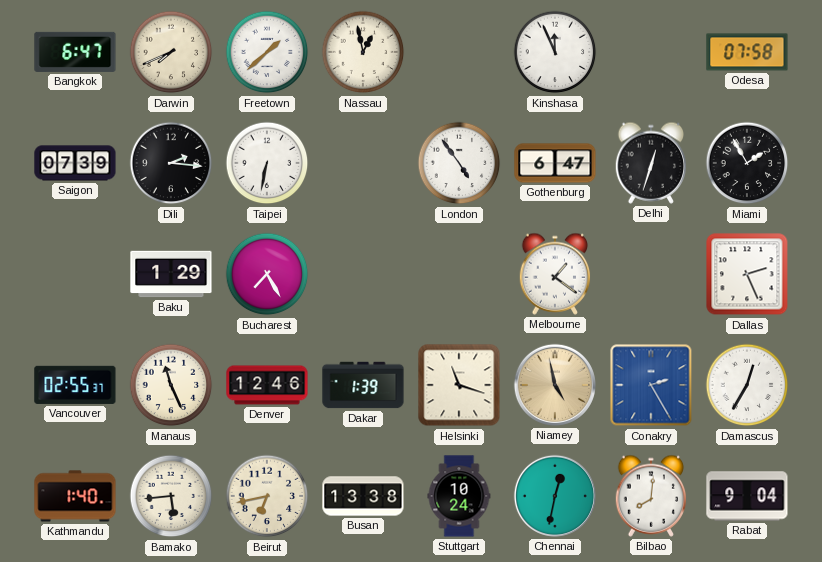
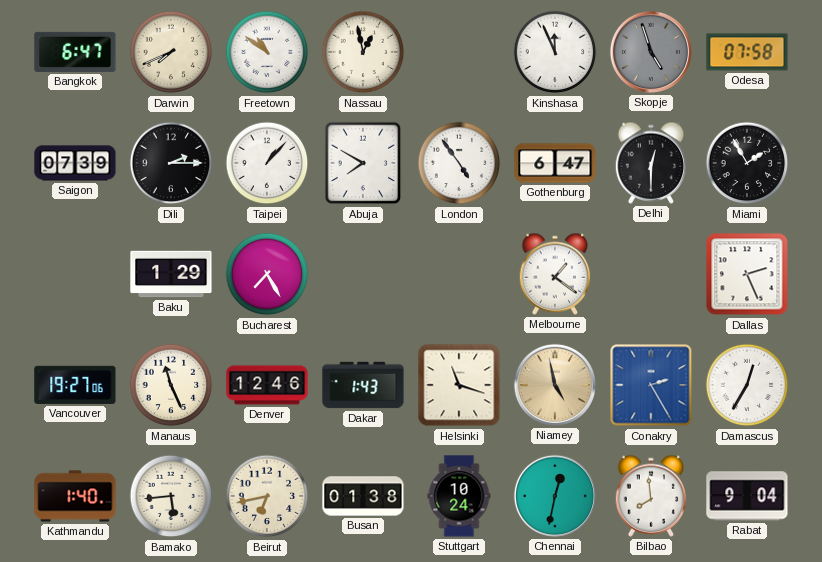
Freetown: 1:38 -> 10:51
Skopje: none -> 4:57
Dili: 2:16 -> 2:15
Taipei: 6:32 -> 1:07
Abuja: none -> 7:50
Delhi: 12:33 -> 12:30
Vancouver: 02:55 -> 19:27
Dakar: 1:39 -> 1:43
Busan: 13:38 -> 01:38
Bilbao: 8:01 -> 7:59
